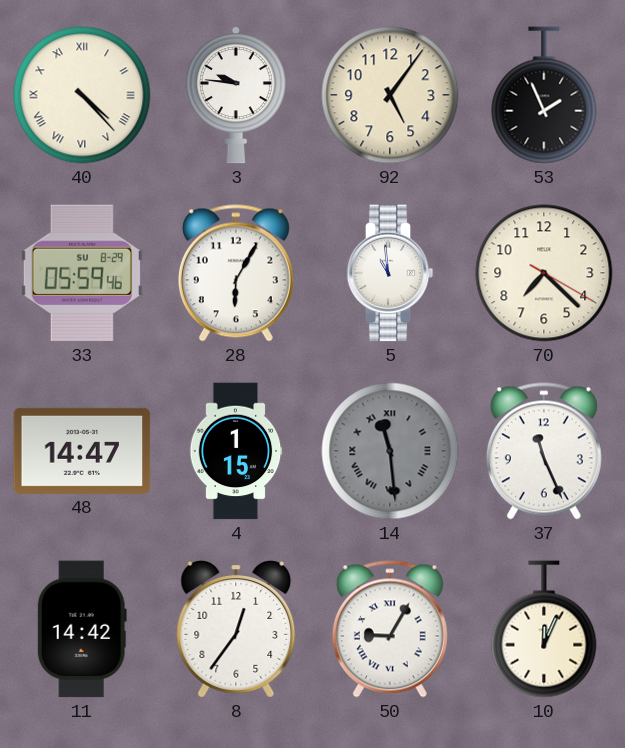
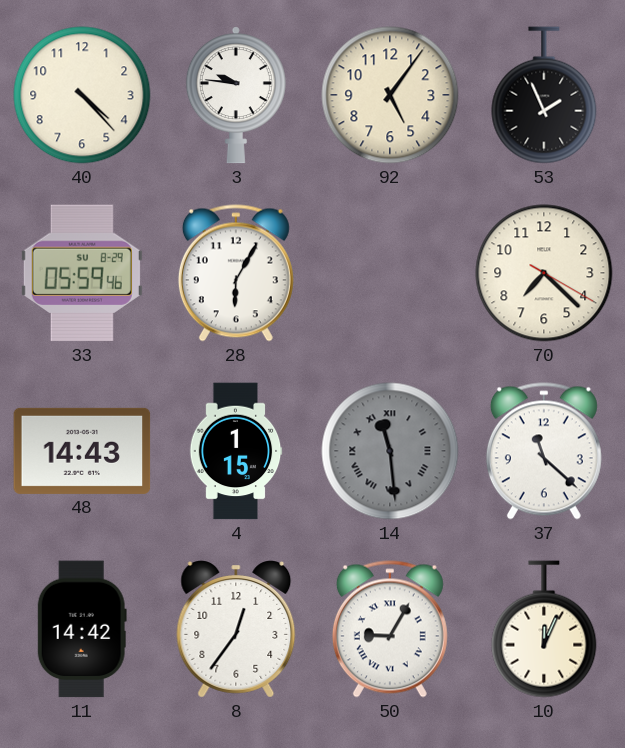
40 numerals: Roman -> Arabic
5: 10:59 -> none
48: 14:47 -> 14:43
37: 11:26 -> 11:22
